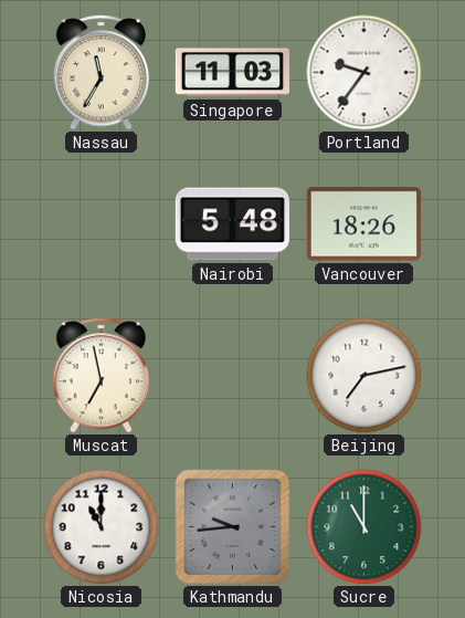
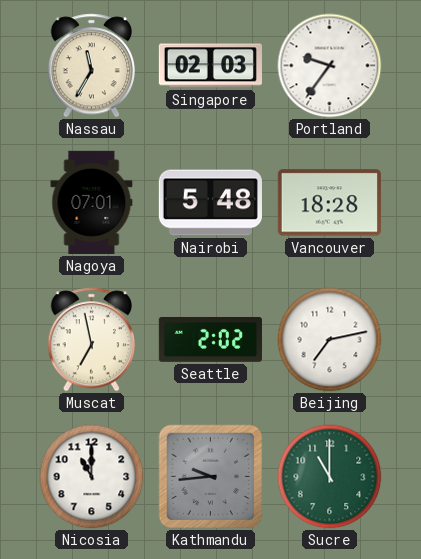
Singapore: 11:03 -> 02:03
Nagoya: none -> 07:01
Vancouver: 18:26 -> 18:28
Seattle: none -> 2:02
